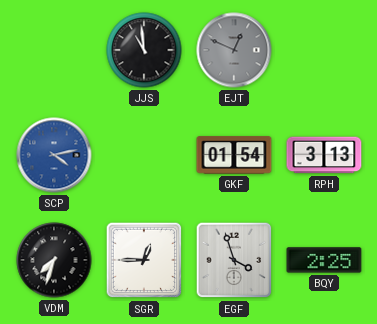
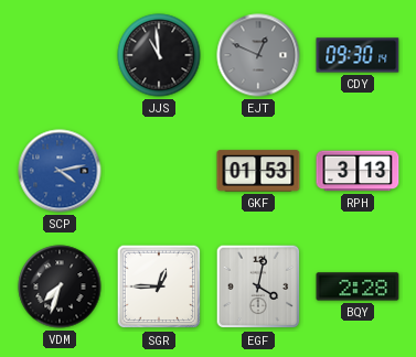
CDY: none -> 09:30
GKF: 01:54 -> 01:53
EGF: 3:57 -> 4:02
BQY: 2:25 -> 2:28
